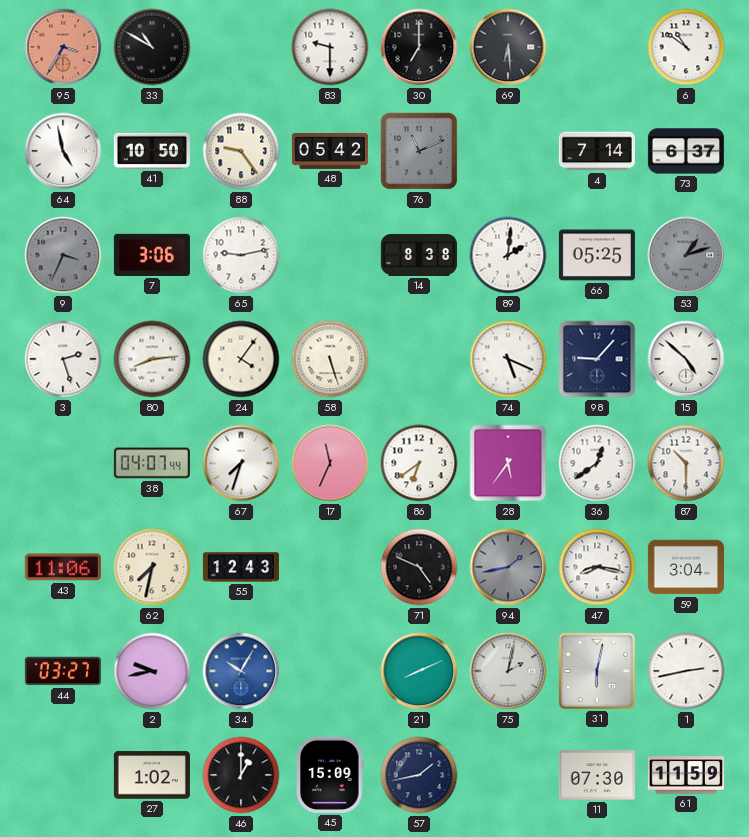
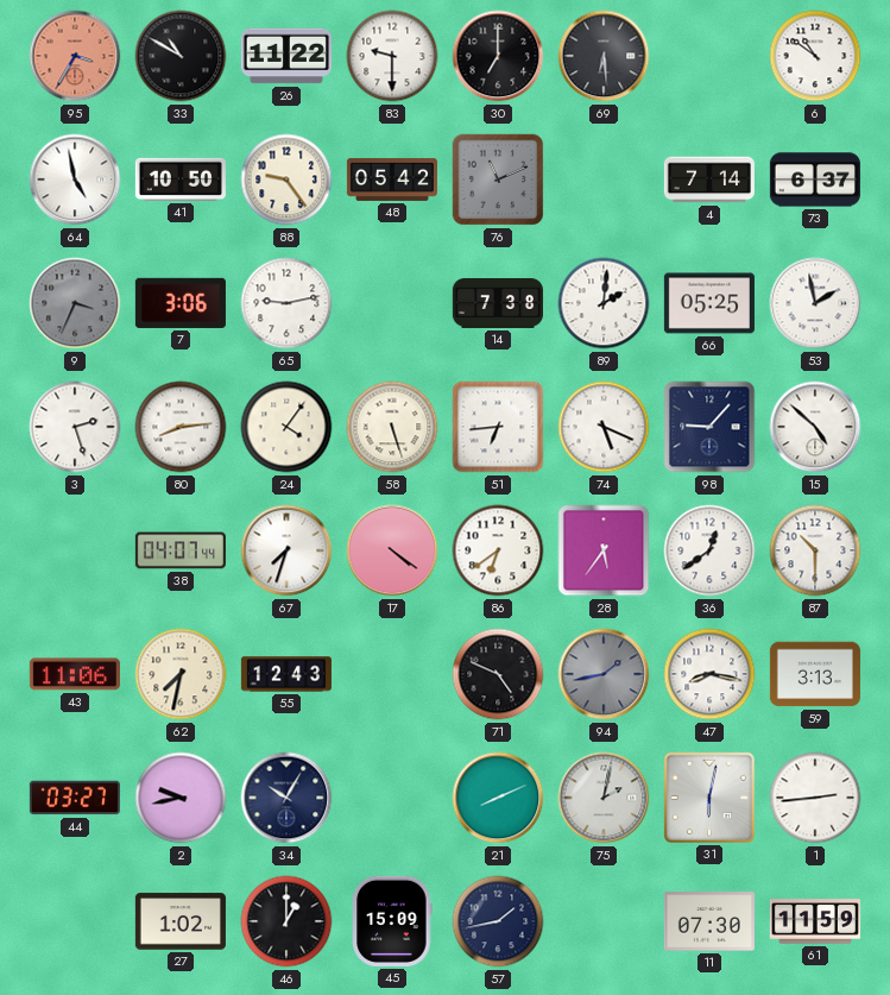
26: none -> 11:22
14: 8:38 -> 7:38
53: 1:12 -> 1:58
53 dial: grey -> white
51: none -> 6:44
17: 11:34 -> 4:21
59: 3:04 -> 3:13
34 dial: blue -> navy
1: 2:43 -> 2:44
